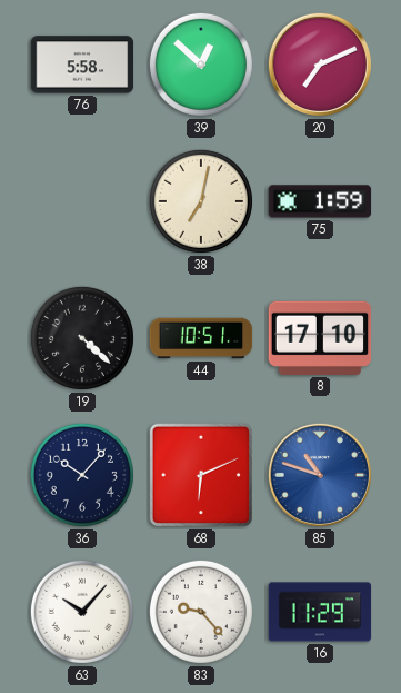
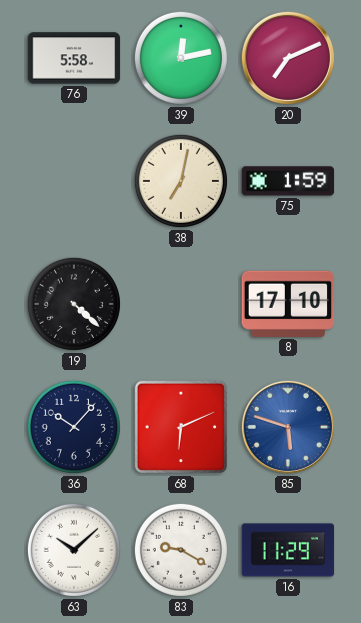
39: 12:52 -> 12:13
44: 10:51 -> none
85: 10:48 -> 5:48
63: 10:07 -> 10:08
83: 9:23 -> 9:20
